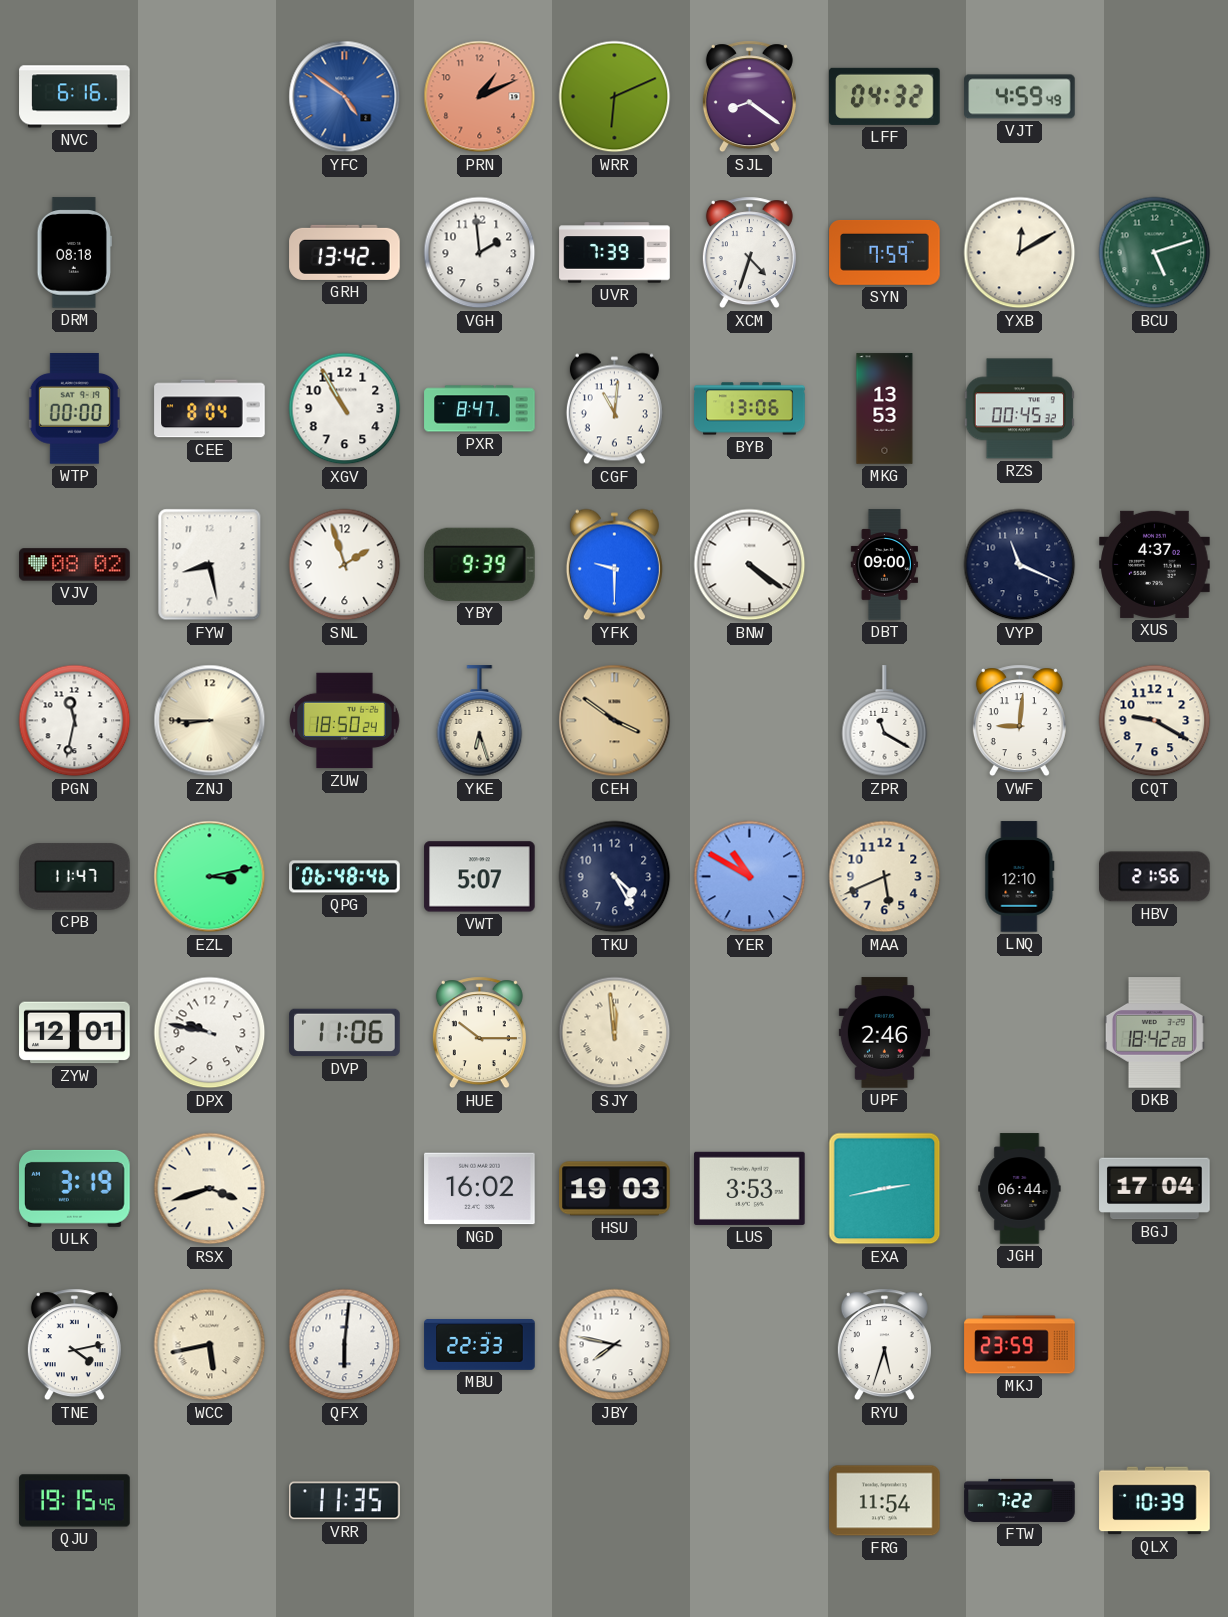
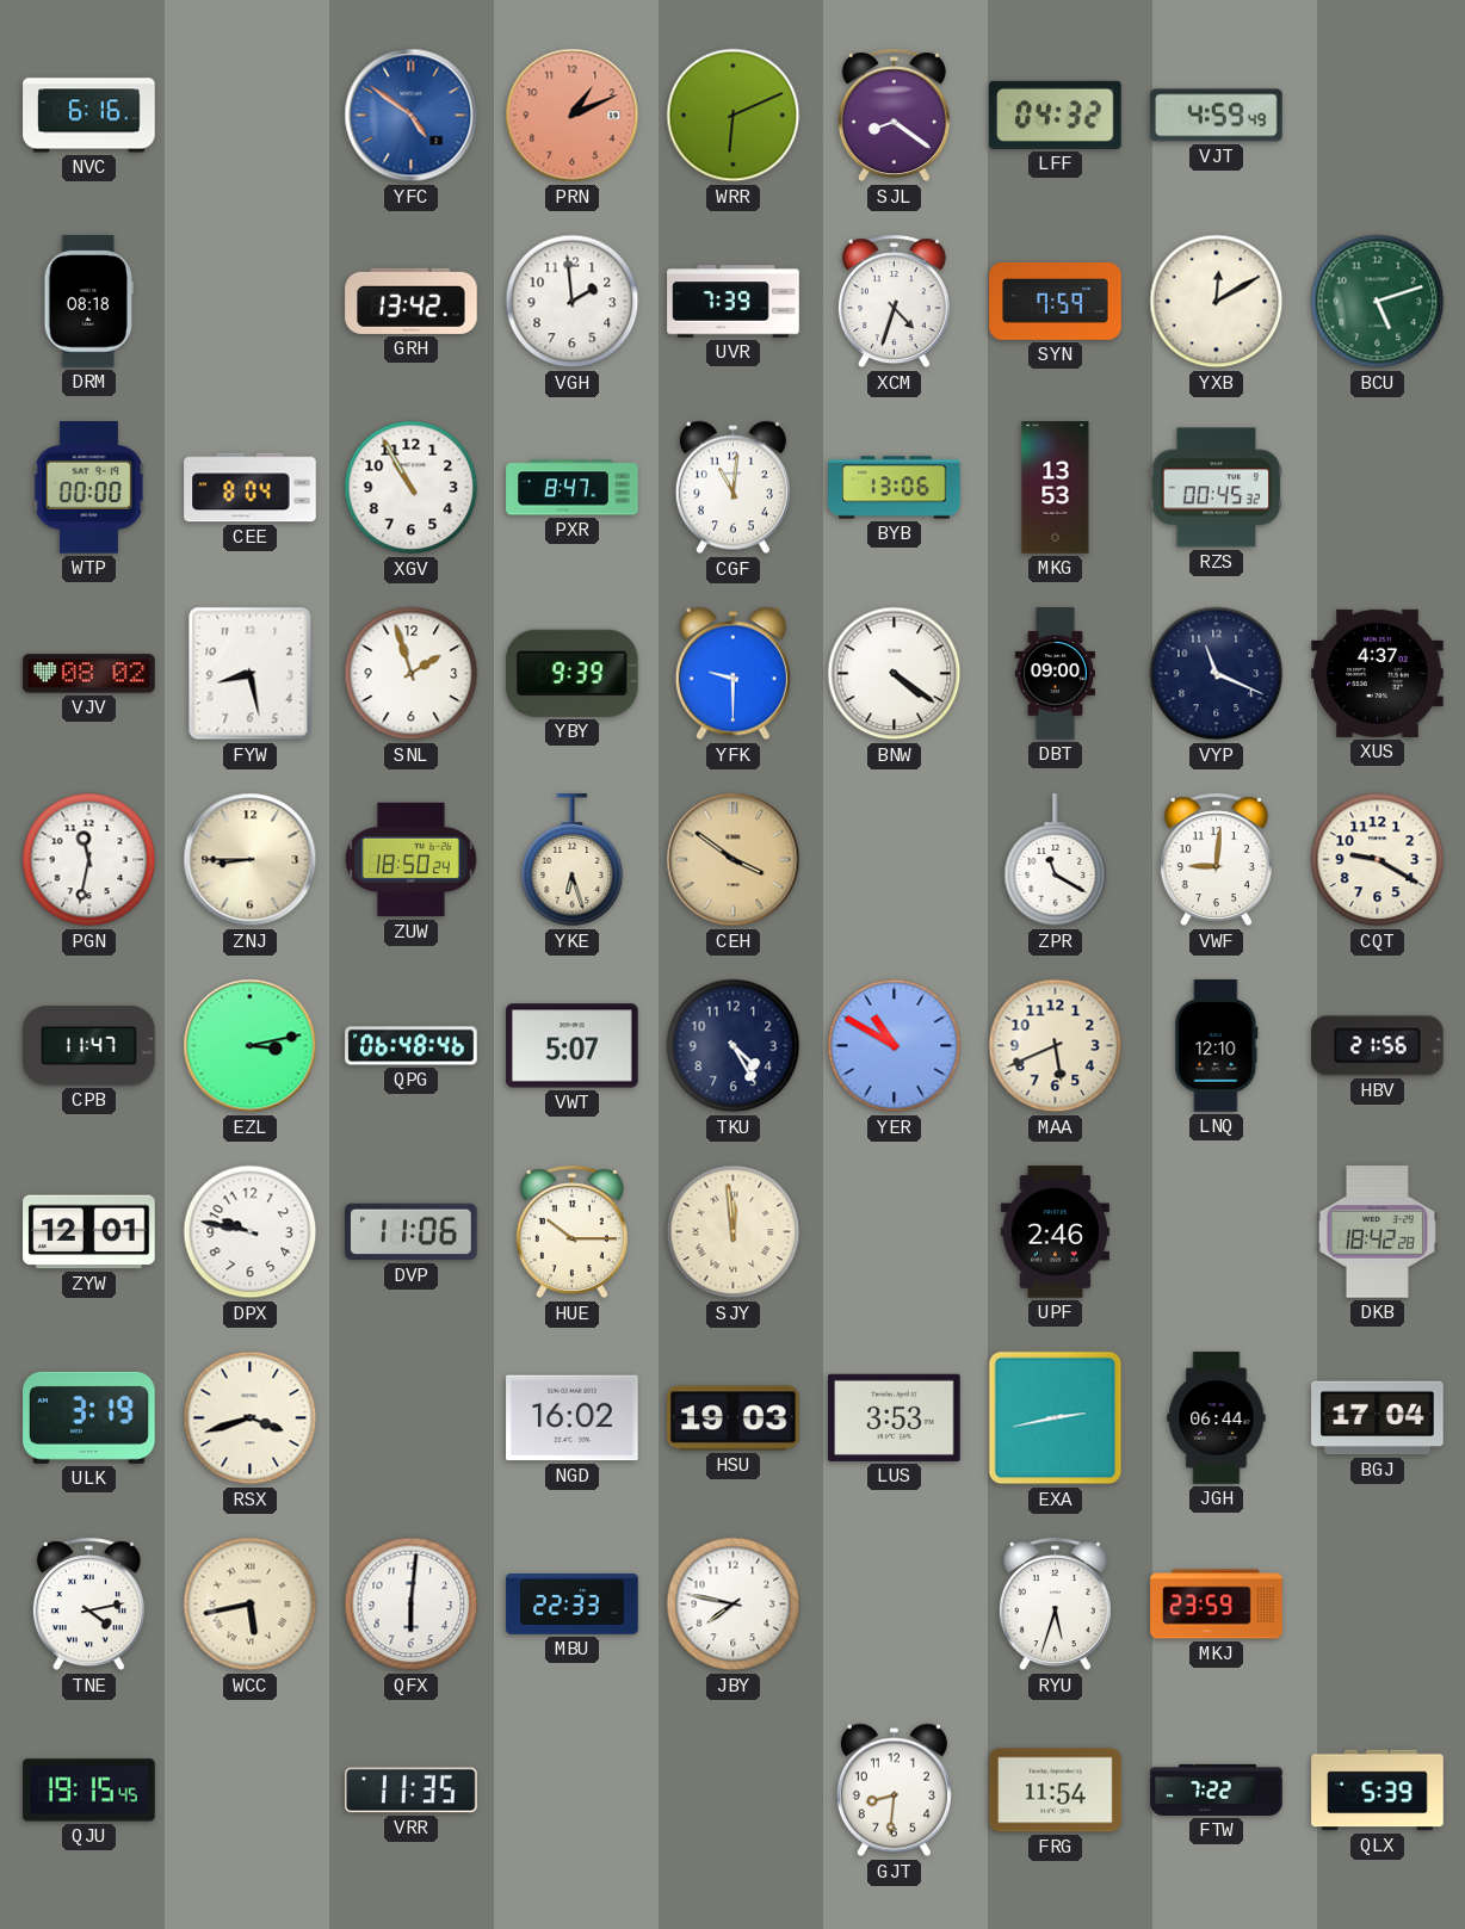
GJT: none -> 8:31
QLX: 10:39 -> 5:39
